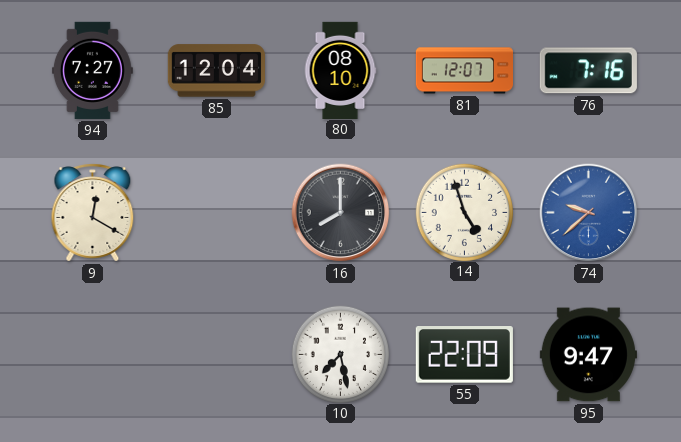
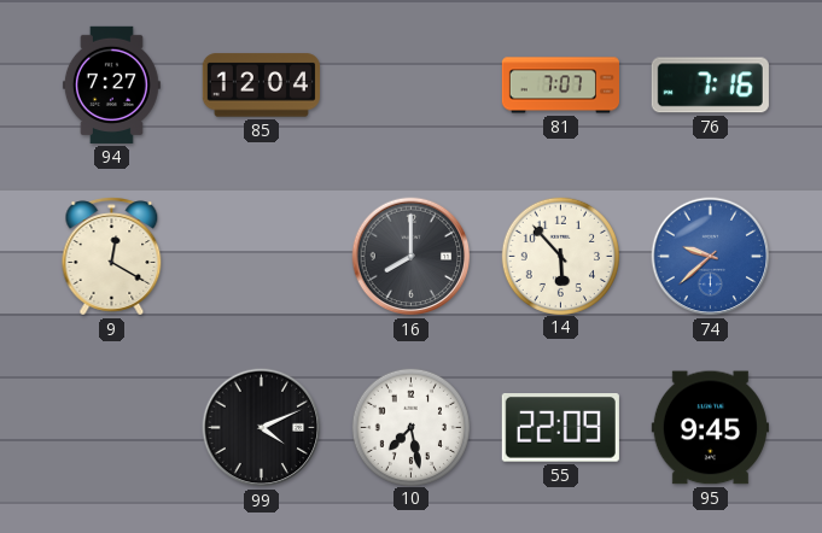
80: 08:10 -> none
81: 12:07 -> 7:07
14: 4:57 -> 5:53
99: none -> 4:11
95: 9:47 -> 9:45
